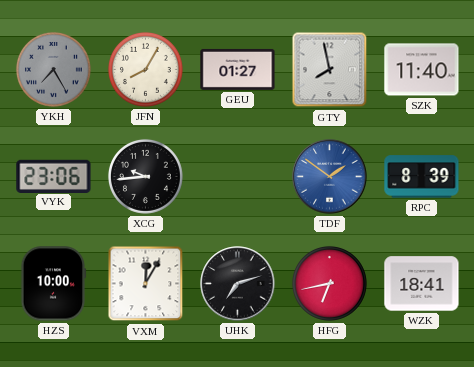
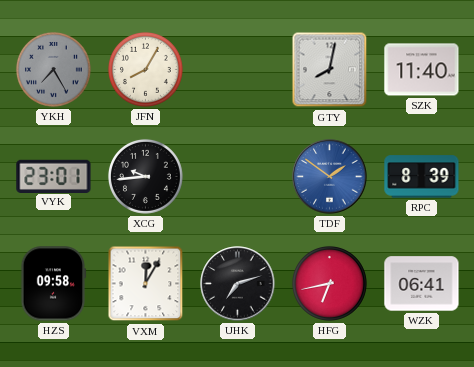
GEU: 01:27 -> none
GTY: 7:58 -> 8:02
VYK: 23:06 -> 23:01
HZS: 10:00 -> 09:58
WZK: 18:41 -> 06:41
